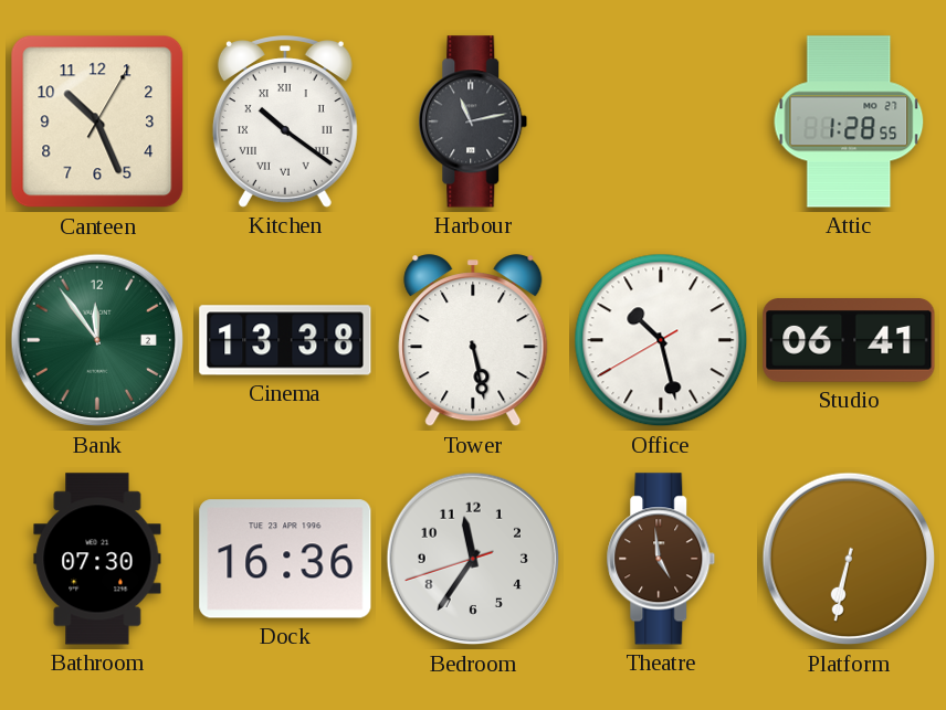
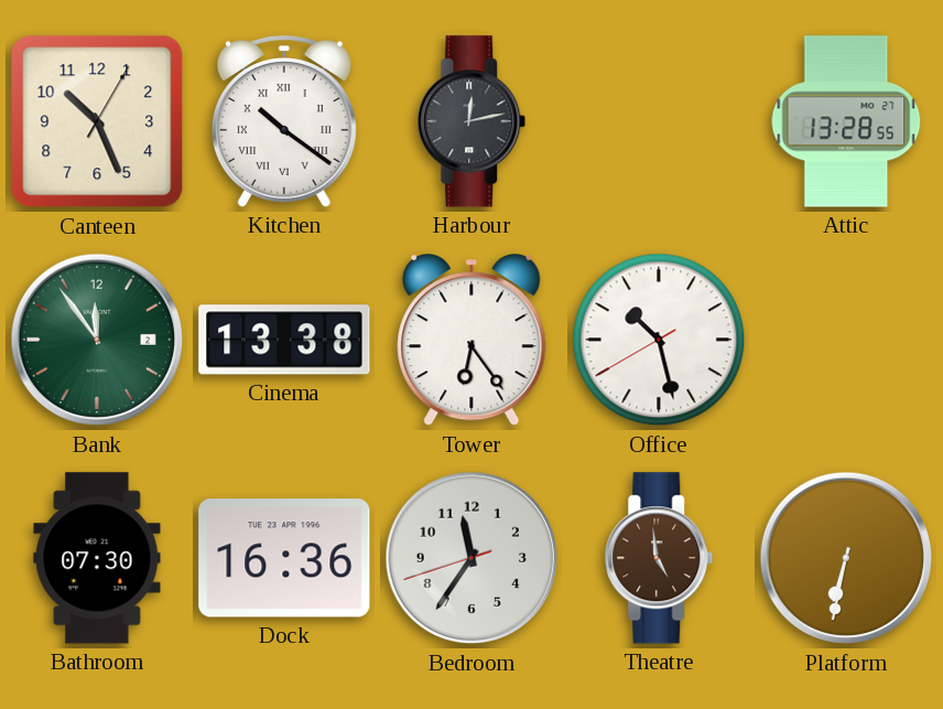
Harbour: 11:13 -> 12:13
Attic: 1:28 -> 13:28
Tower: 5:28 -> 6:24
Studio: 06:41 -> none
